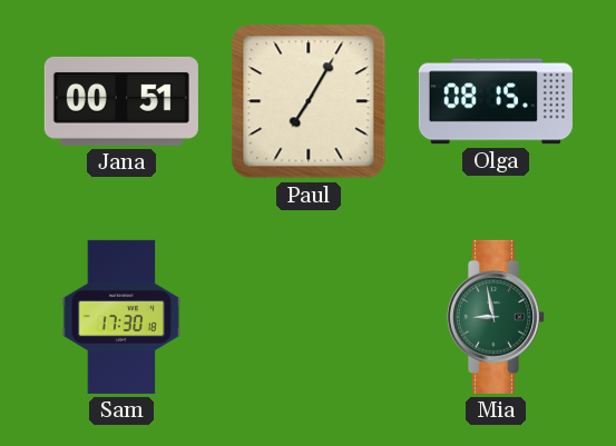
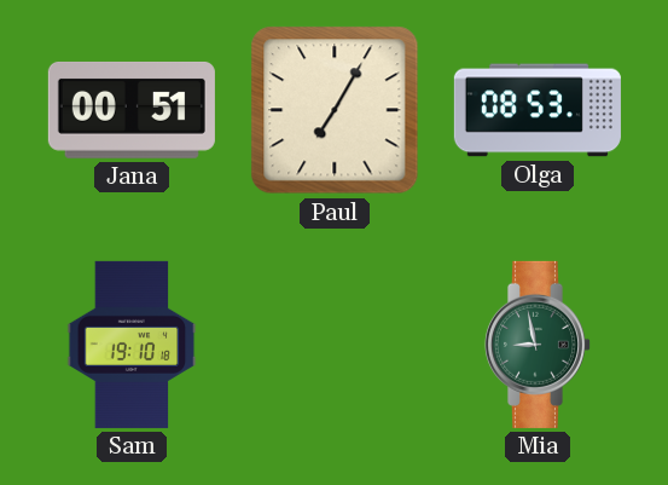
Olga: 08:15 -> 08:53
Sam: 17:30 -> 19:10
